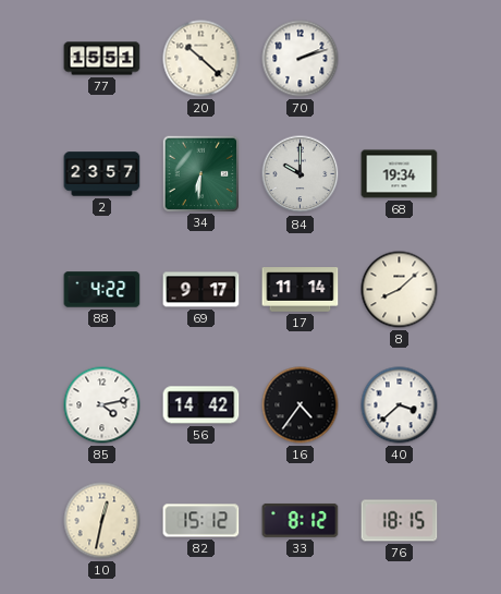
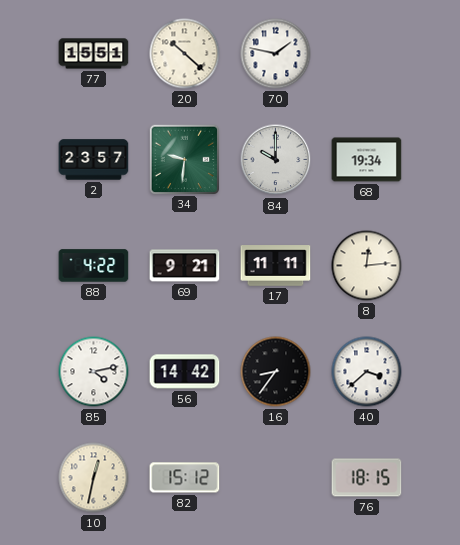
70: 2:12 -> 1:47
34: 6:31 -> 9:31
69: 9:17 -> 9:21
17: 11:14 -> 11:11
8: 8:08 -> 12:14
16: 4:36 -> 8:36
33: 8:12 -> none
